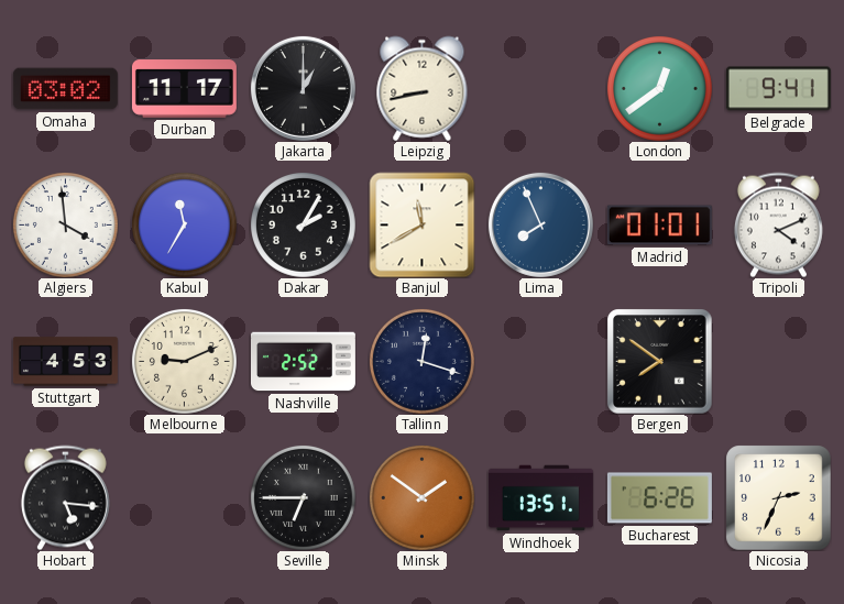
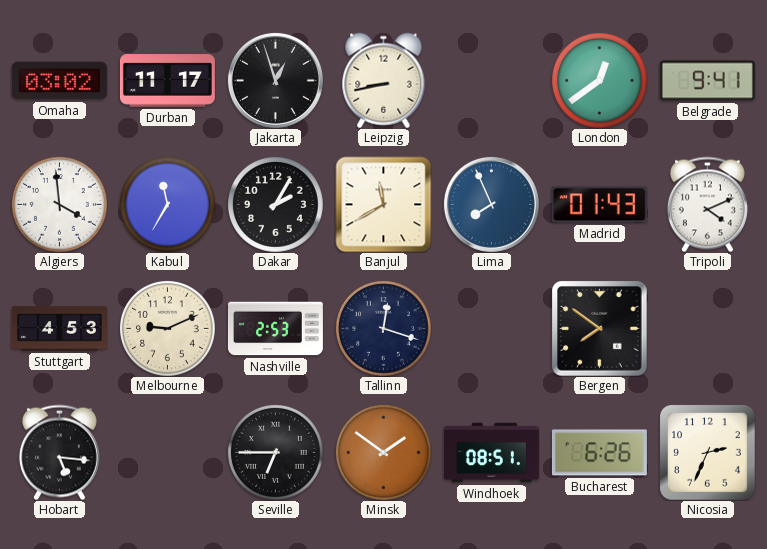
Jakarta: 1:00 -> 12:57
Madrid: 01:01 -> 01:43
Nashville: 2:52 -> 2:53
Windhoek: 13:51 -> 08:51
